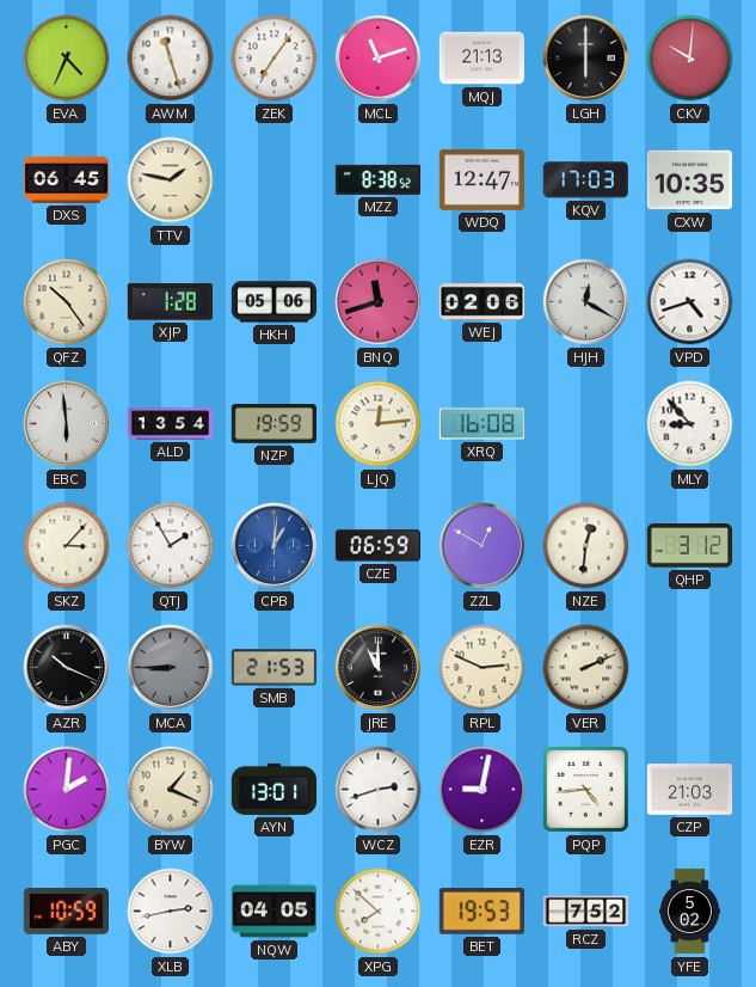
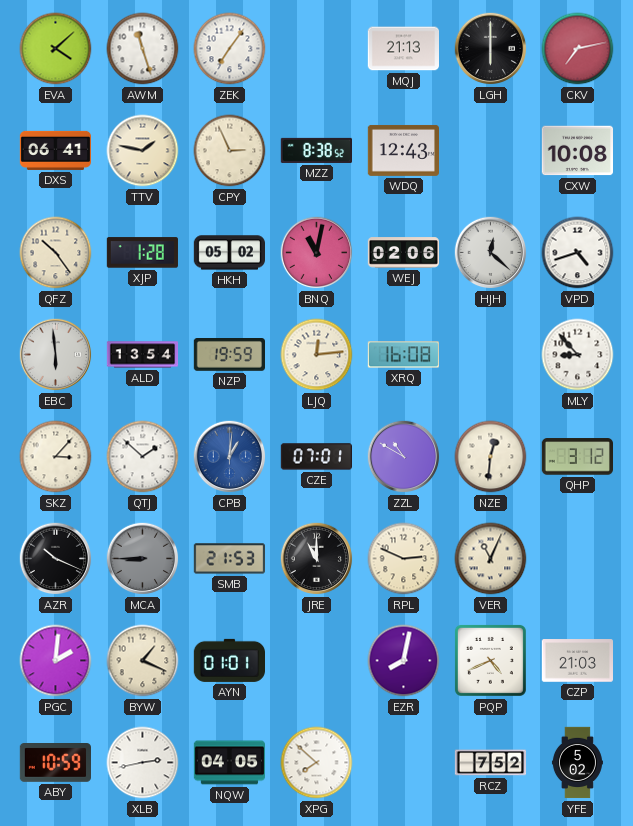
EVA: 4:34 -> 4:08
MCL: 11:12 -> none
CKV: 10:01 -> 7:13
DXS: 06:45 -> 06:41
CPY: none -> 2:56
WDQ: 12:47 -> 12:43
KQV: 17:03 -> none
CXW: 10:35 -> 10:08
HKH: 05:06 -> 05:02
BNQ: 11:42 -> 11:02
HJH: 12:20 -> 12:22
QTJ: 1:55 -> 1:52
CZE: 06:59 -> 07:01
ZZL: 12:50 -> 10:50
VER: 2:11 -> 11:04
AYN: 13:01 -> 01:01
WCZ: 2:42 -> none
EZR: 9:02 -> 8:02
PQP: 4:44 -> 4:41
BET: 19:53 -> none
